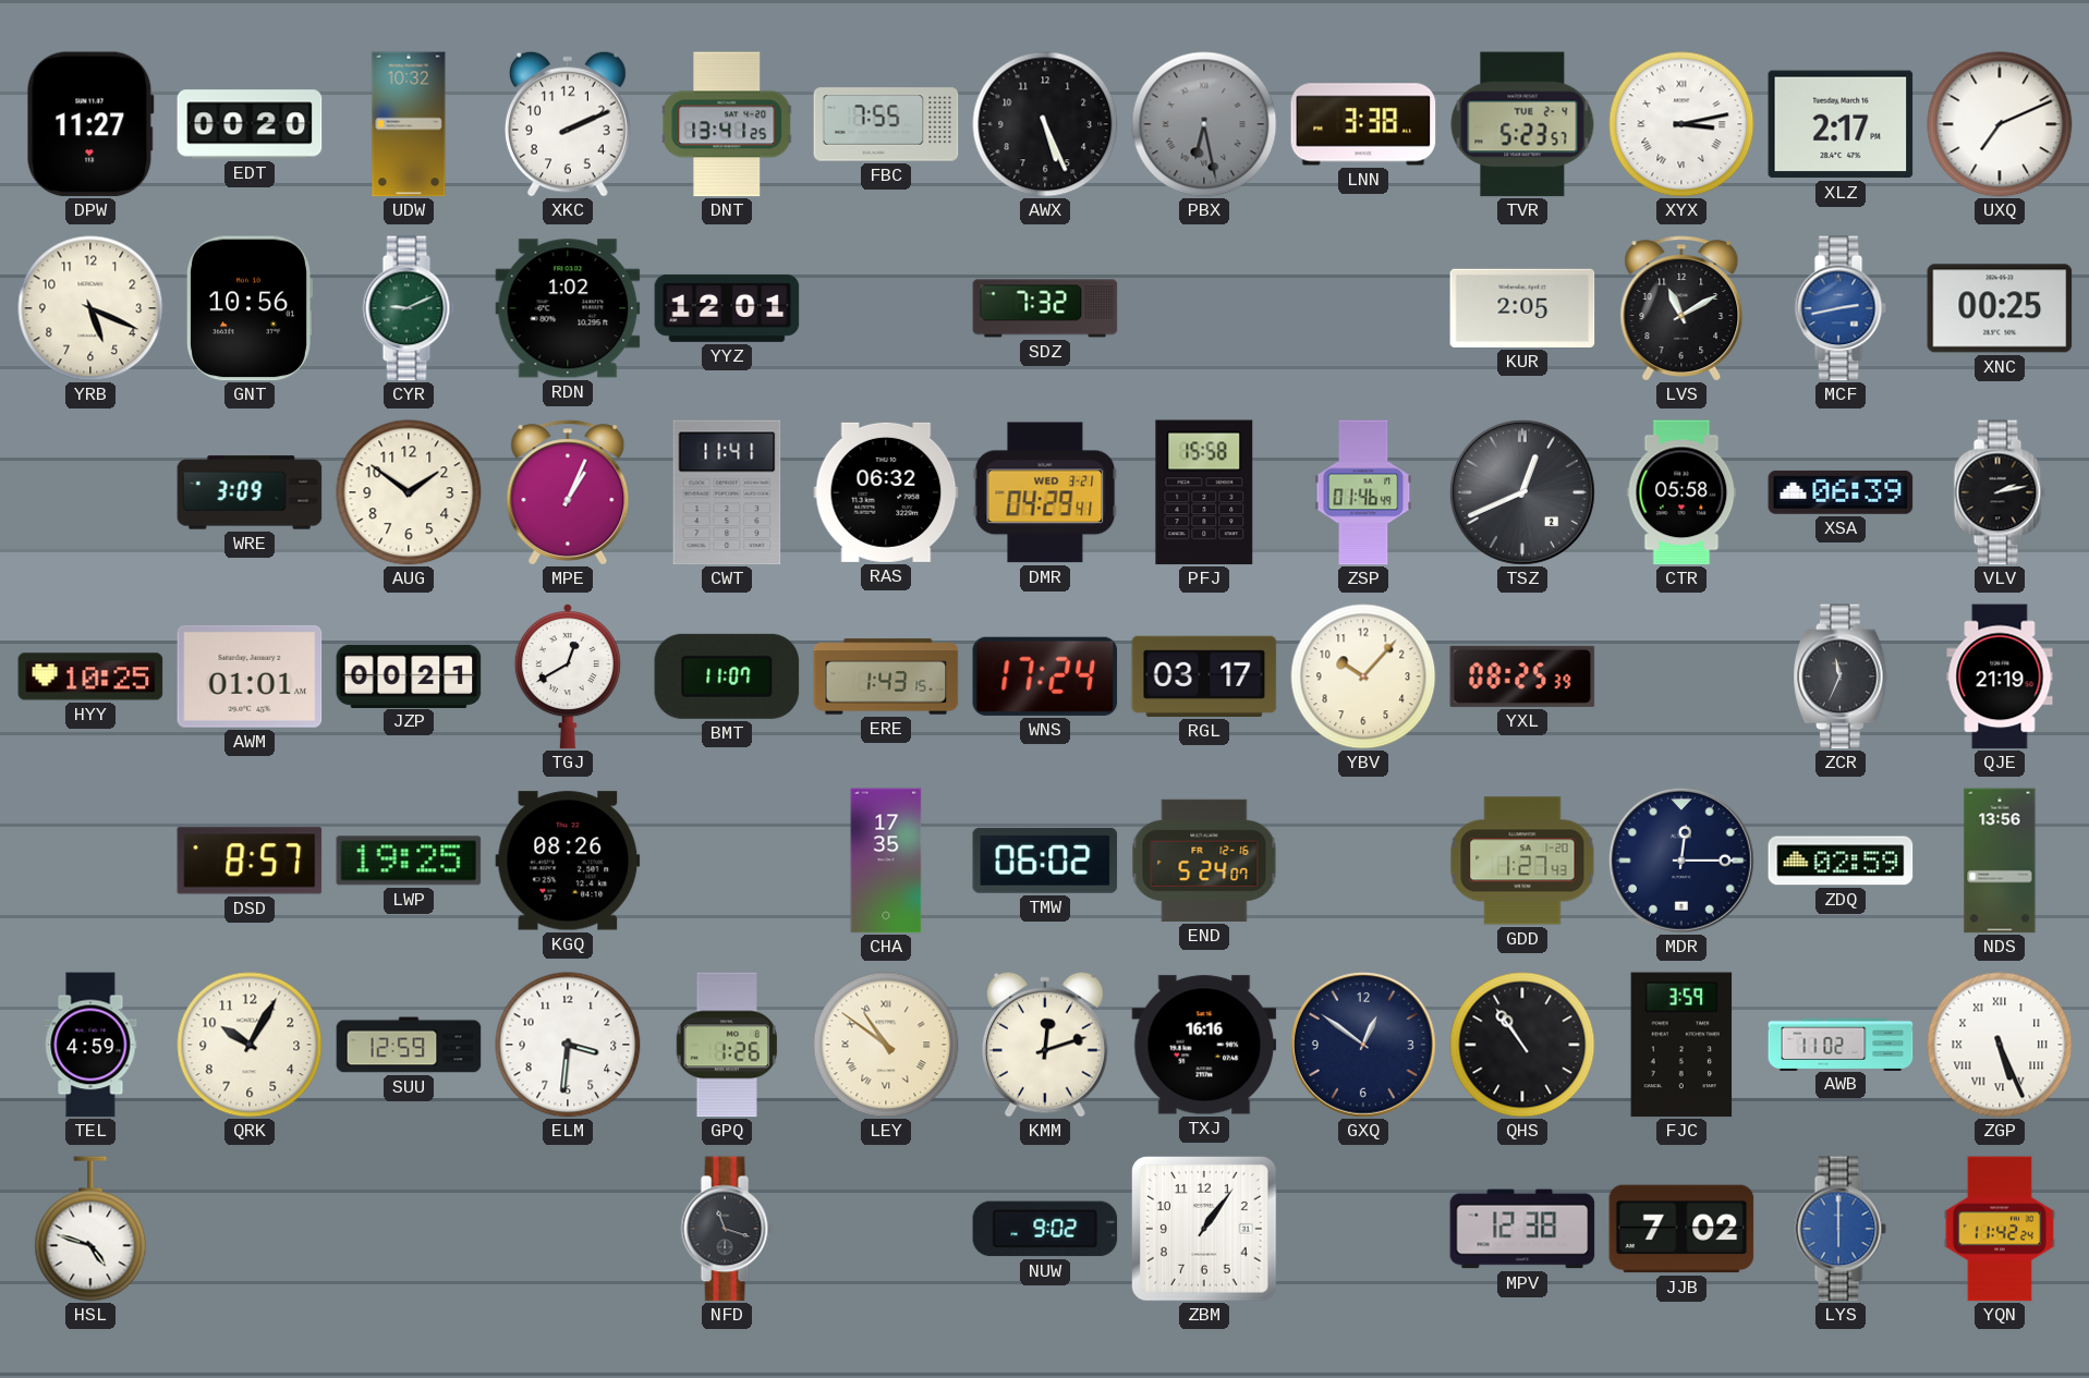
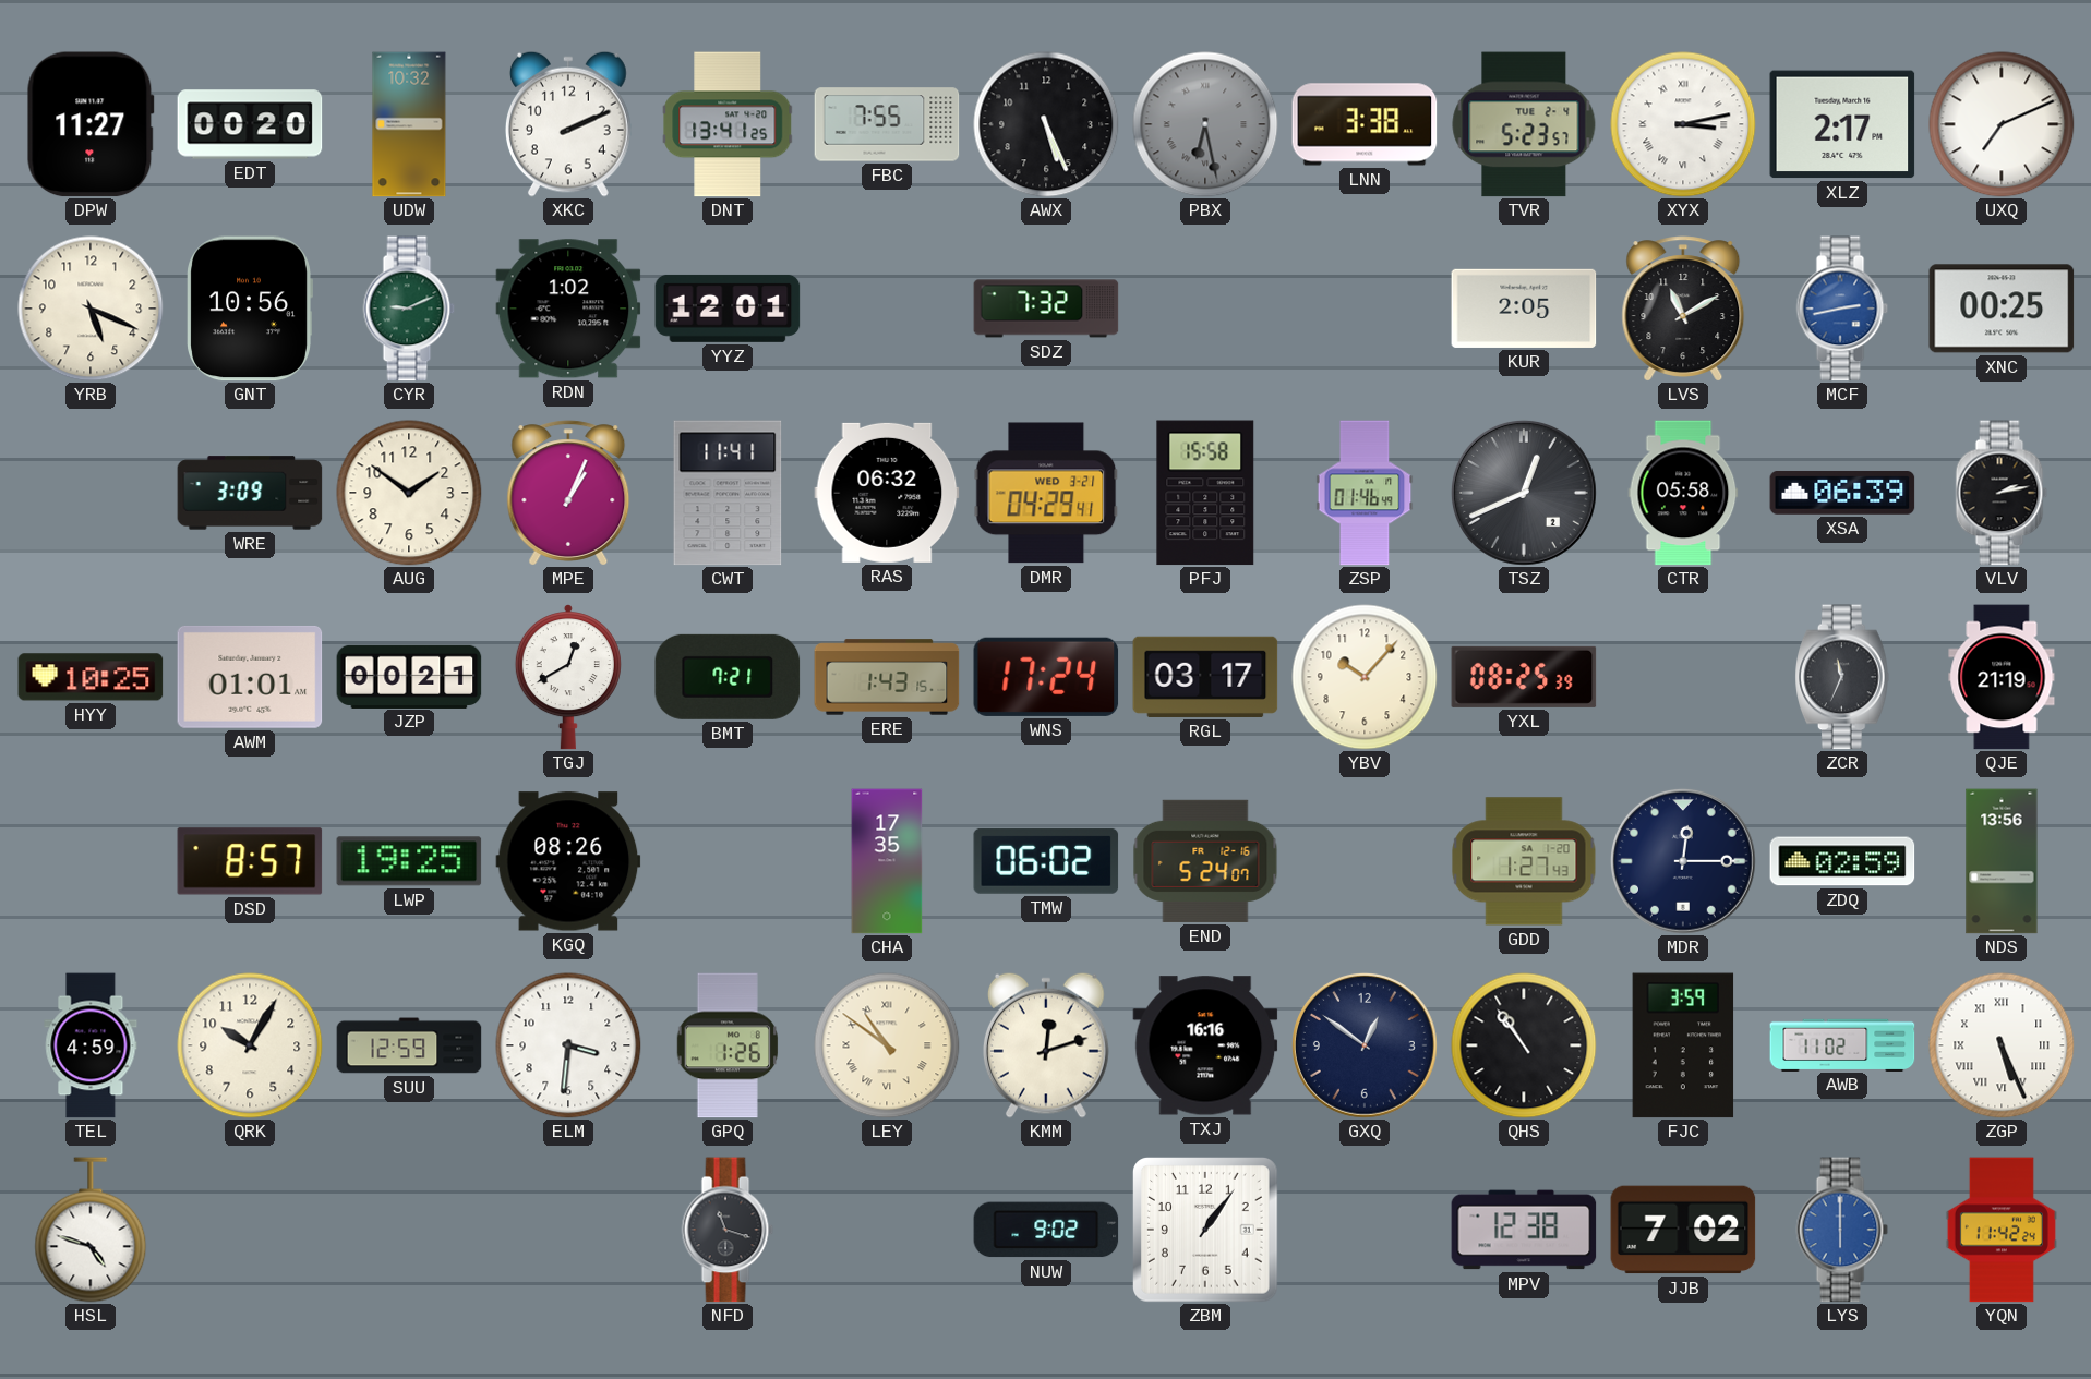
BMT: 11:07 -> 7:21
